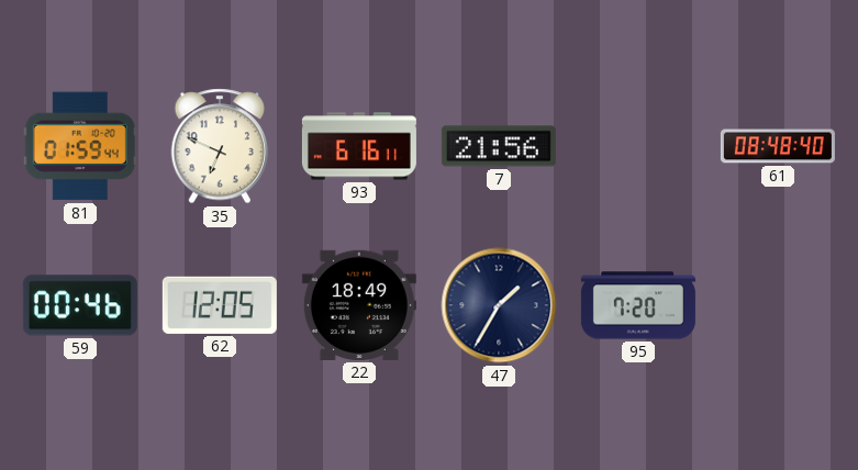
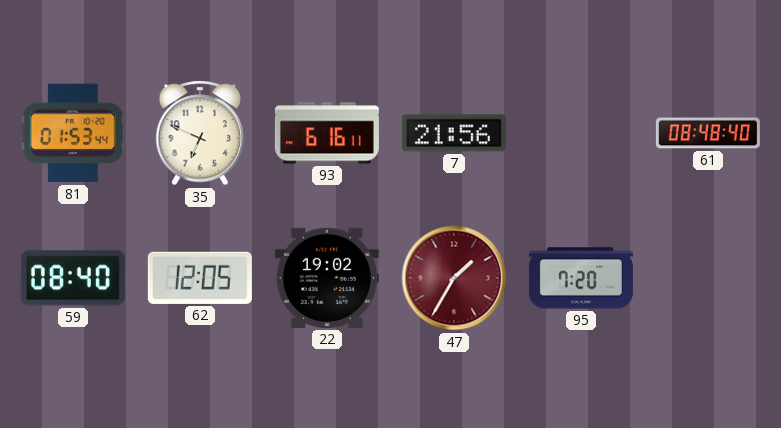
81: 01:59 -> 01:53
59: 00:46 -> 08:40
22: 18:49 -> 19:02
47 dial: navy -> burgundy
